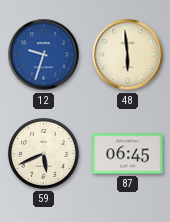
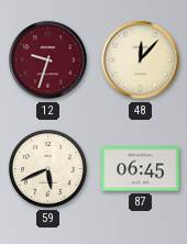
12 dial: blue -> burgundy
48: 5:59 -> 12:07
